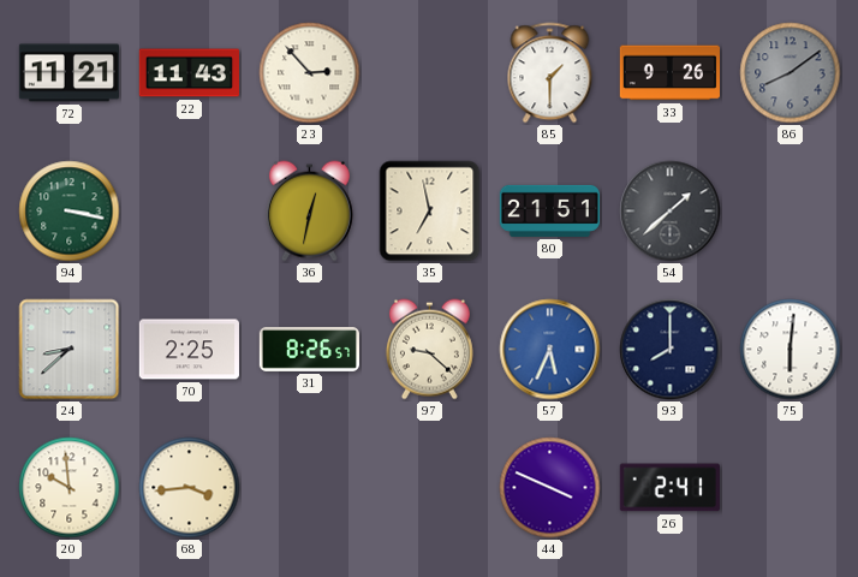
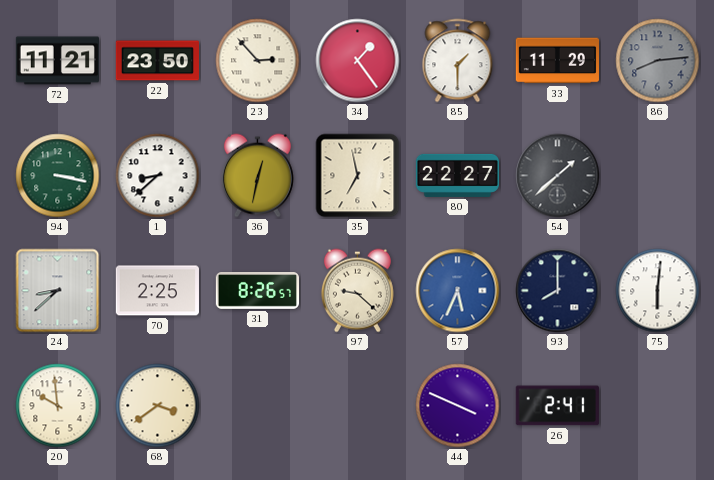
22: 11:43 -> 23:50
34: none -> 1:24
33: 9:26 -> 11:29
86: 8:09 -> 8:14
1: none -> 8:38
80: 21:51 -> 22:27
68: 3:44 -> 3:39
